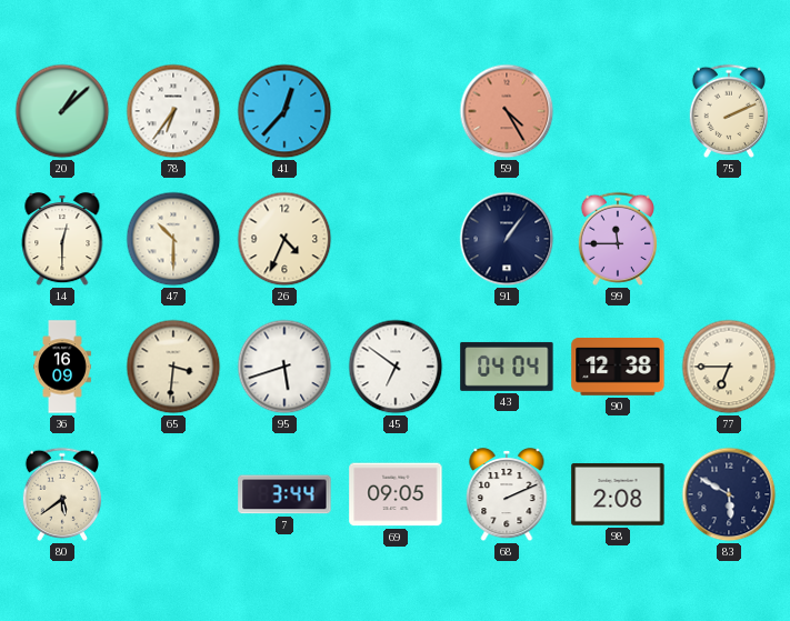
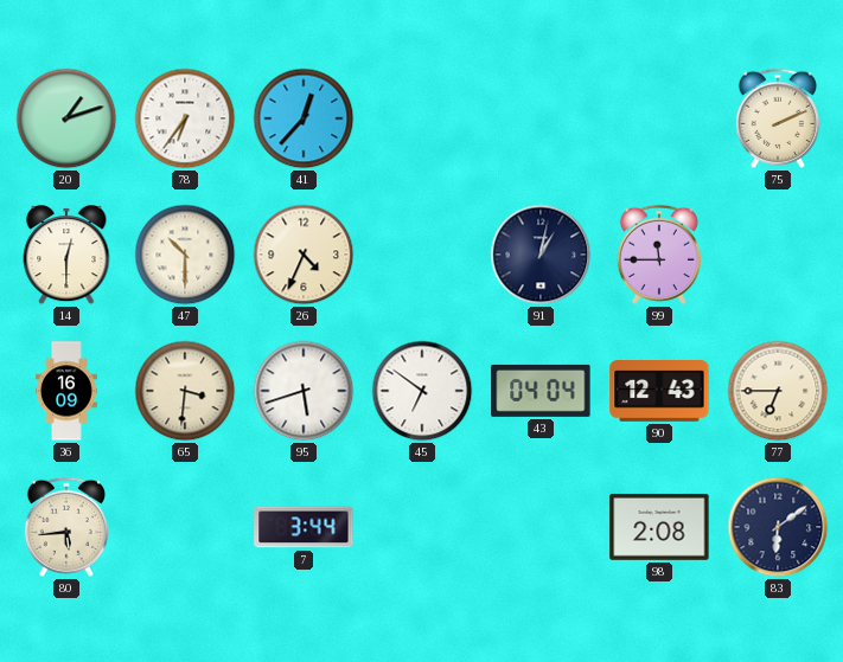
20: 1:08 -> 1:12
59: 4:25 -> none
91: 1:06 -> 1:02
90: 12:38 -> 12:43
80: 5:39 -> 5:44
69: 09:05 -> none
68: 2:11 -> none
83: 5:50 -> 6:09
